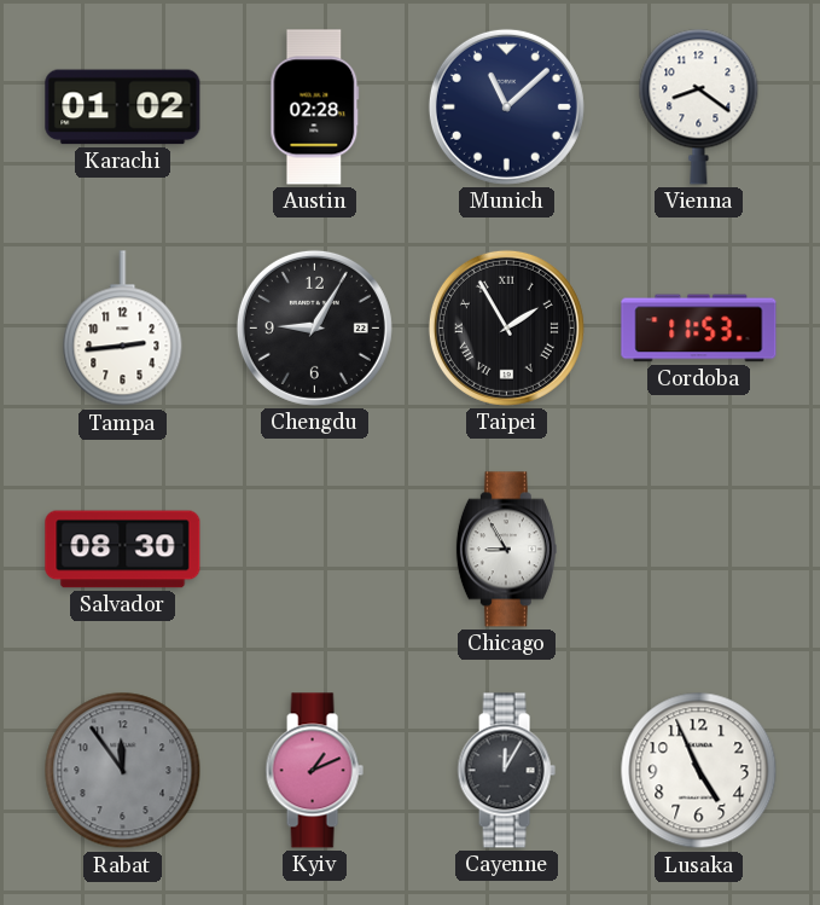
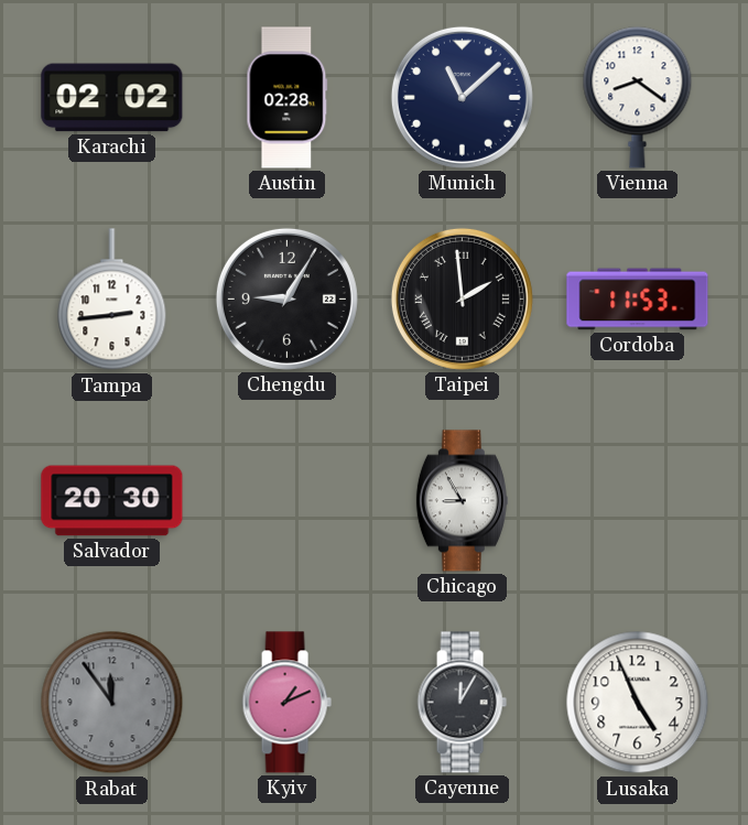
Karachi: 01:02 -> 02:02
Taipei: 1:55 -> 1:59
Salvador: 08:30 -> 20:30
